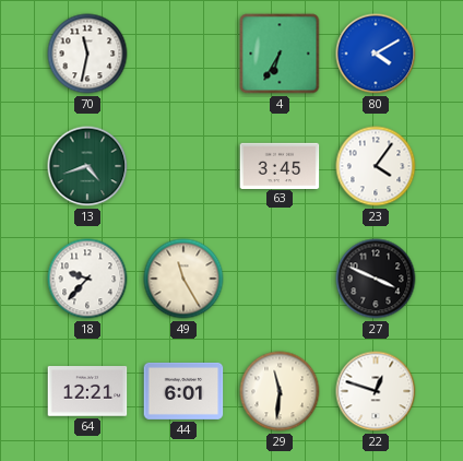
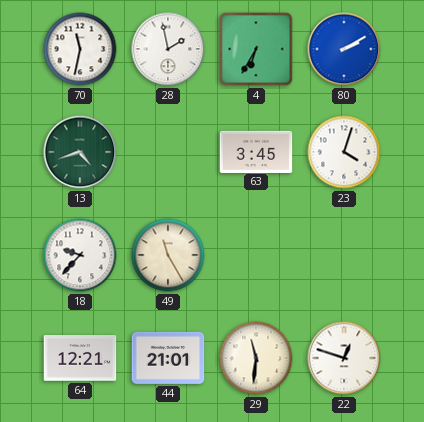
28: none -> 1:58
80: 4:10 -> 2:10
23: 4:06 -> 4:03
27: 3:49 -> none
44: 6:01 -> 21:01
